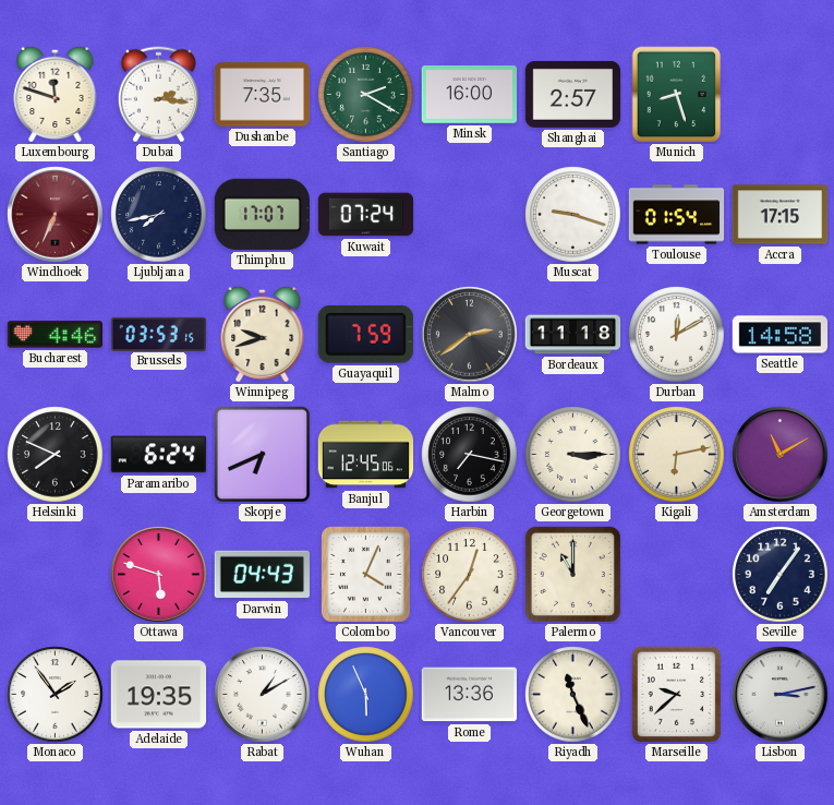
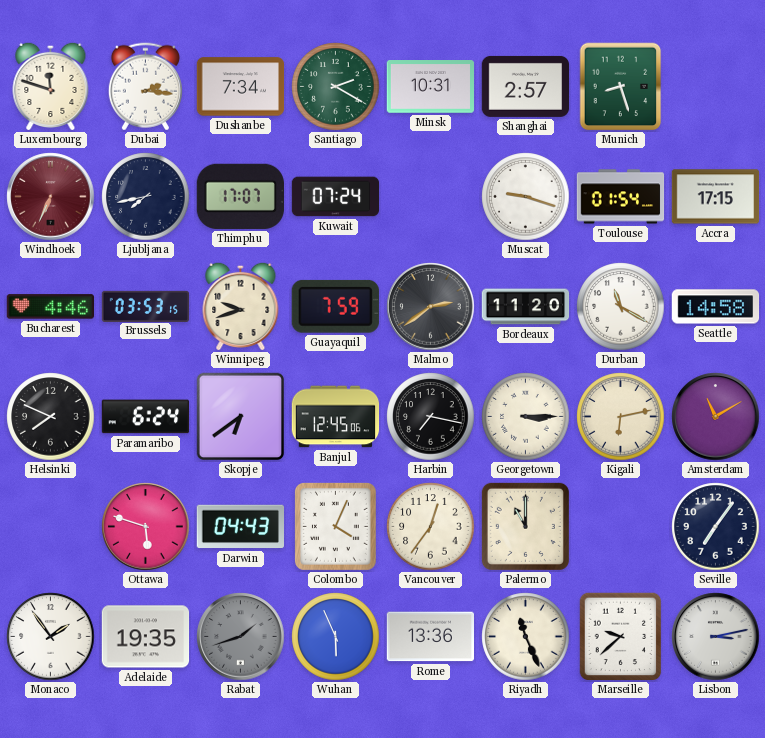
Dushanbe: 7:35 -> 7:34
Minsk: 16:00 -> 10:31
Bordeaux: 11:18 -> 11:20
Durban: 12:10 -> 11:20
Skopje: 6:41 -> 6:39
Rabat: 1:10 -> 1:42
Rabat dial: white -> grey
